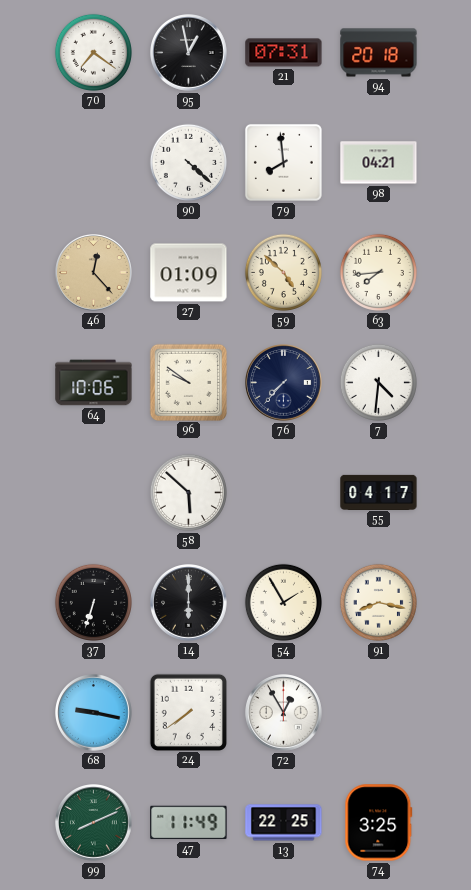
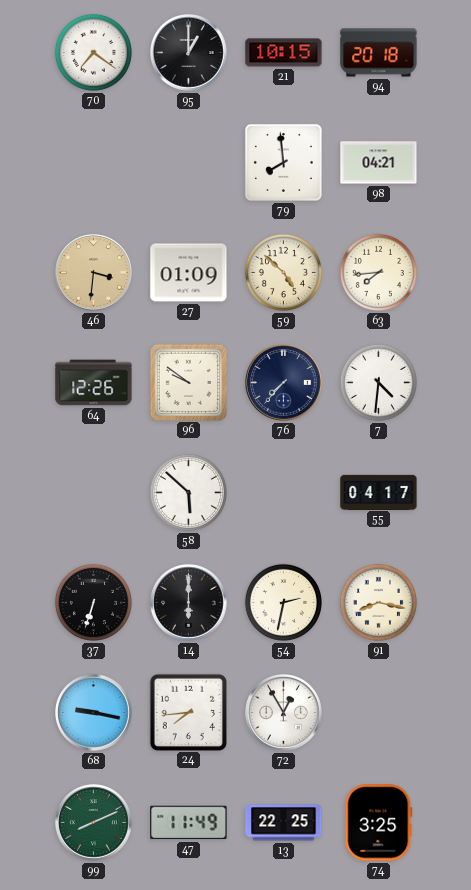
95: 12:58 -> 1:00
21: 07:31 -> 10:15
90: 4:22 -> none
46: 12:23 -> 3:31
64: 10:06 -> 12:26
54: 1:55 -> 2:32
24: 7:39 -> 7:44
